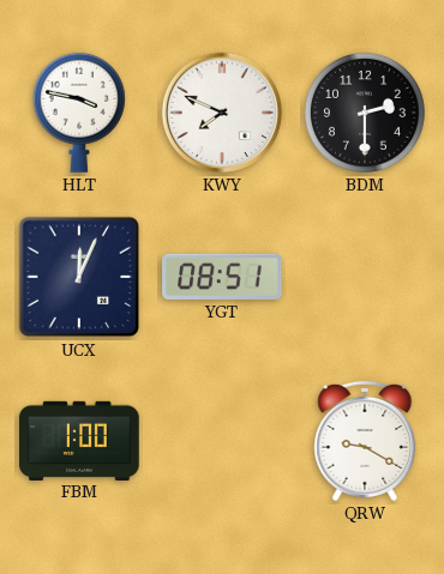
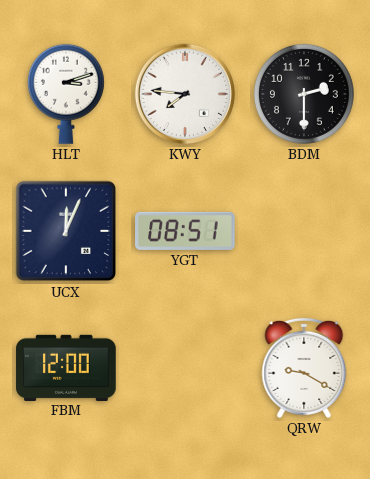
HLT: 3:47 -> 3:12
KWY: 7:49 -> 7:46
FBM: 1:00 -> 12:00
